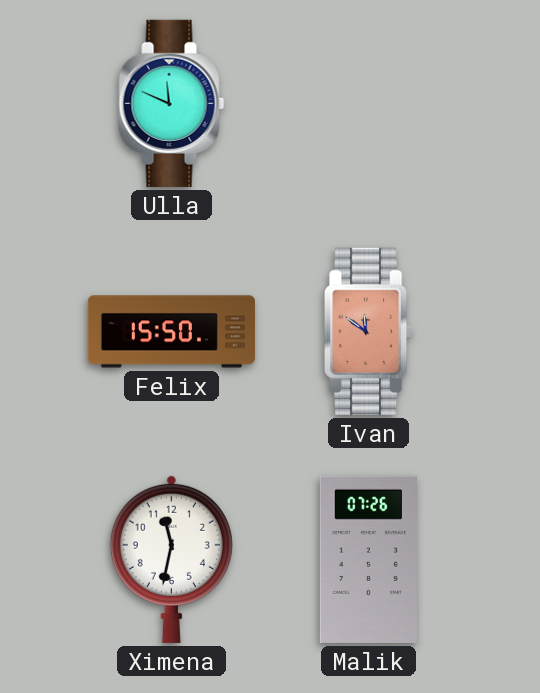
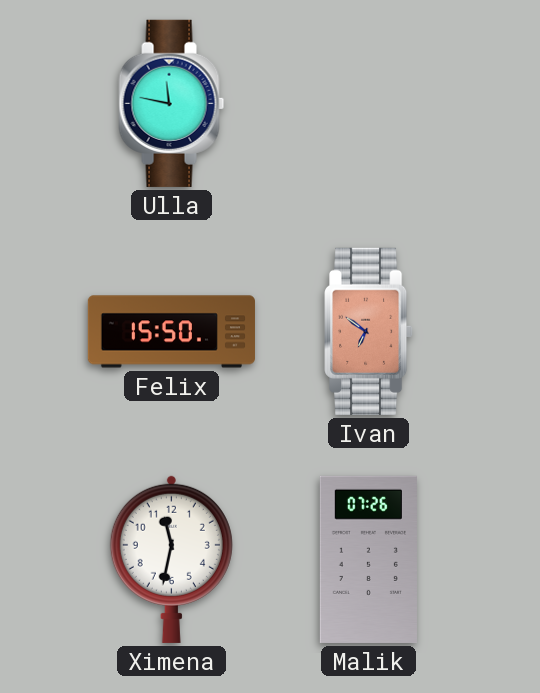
Ulla: 11:49 -> 11:47
Ivan: 11:51 -> 6:51
